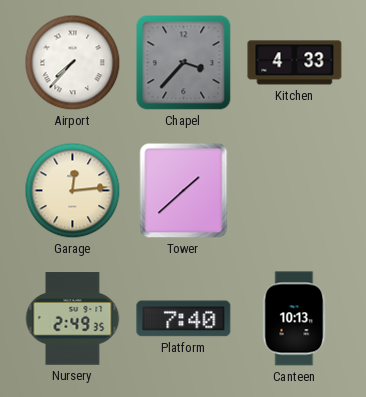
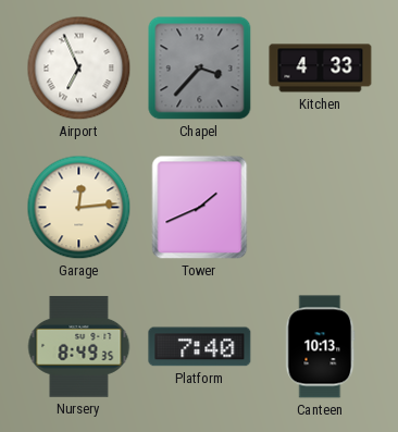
Airport: 7:37 -> 6:56
Tower: 1:38 -> 1:41
Nursery: 2:49 -> 8:49
